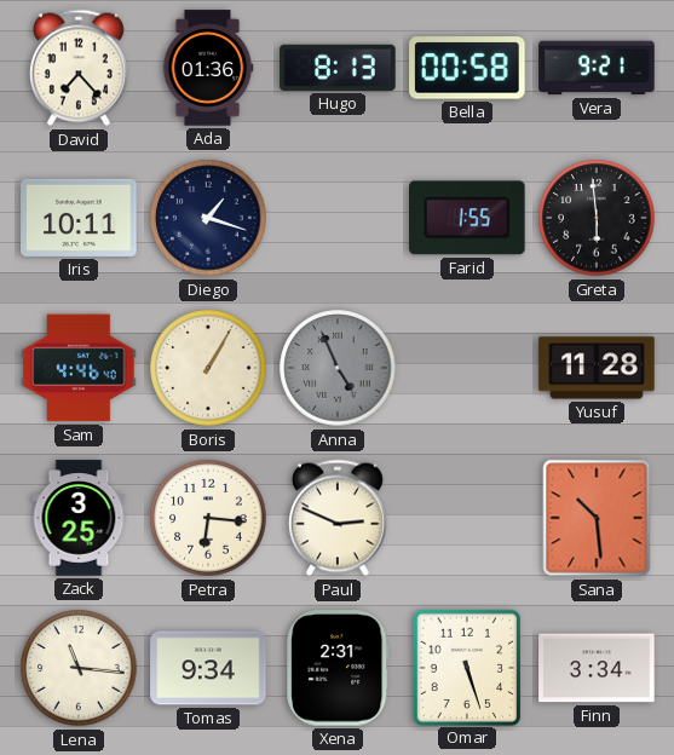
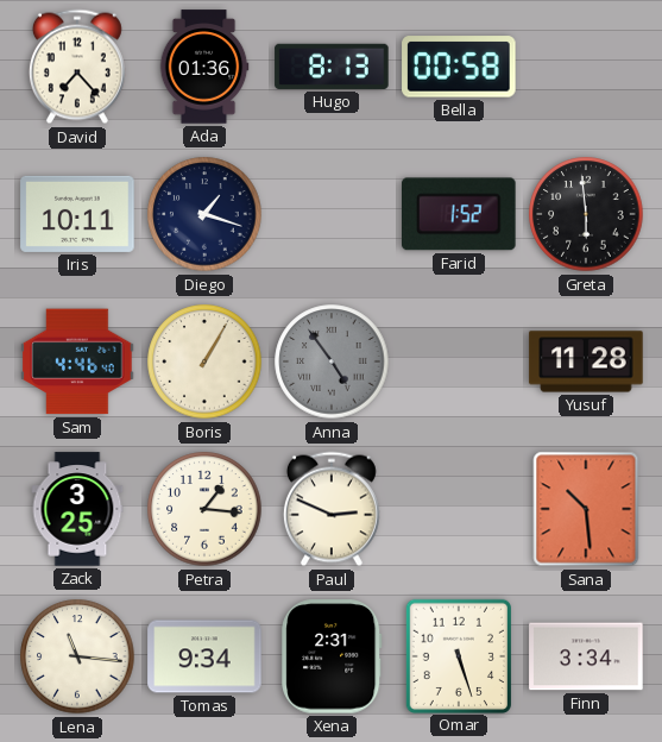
Vera: 9:21 -> none
Farid: 1:55 -> 1:52
Anna: 4:56 -> 4:54
Petra: 6:16 -> 1:16
